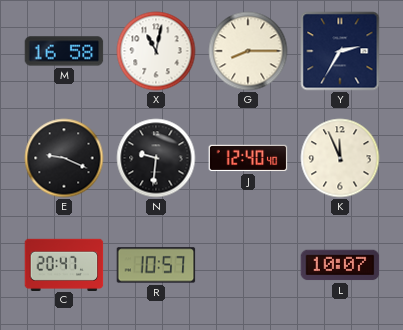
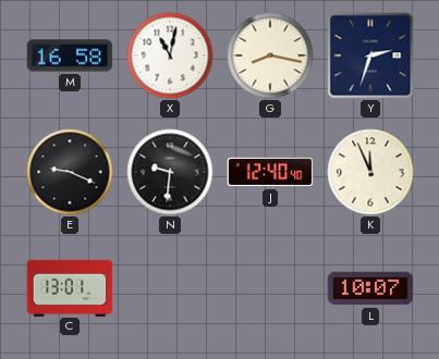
G: 8:15 -> 8:17
Y: 2:35 -> 2:33
C: 20:47 -> 13:01
R: 10:57 -> none
